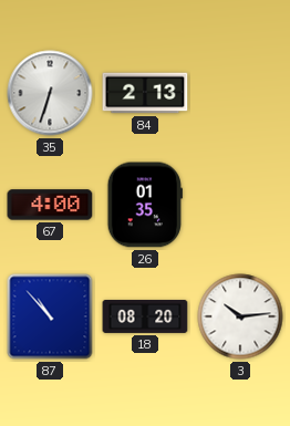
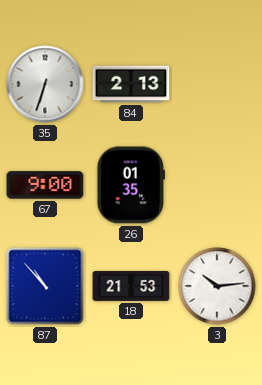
67: 4:00 -> 9:00
18: 08:20 -> 21:53
